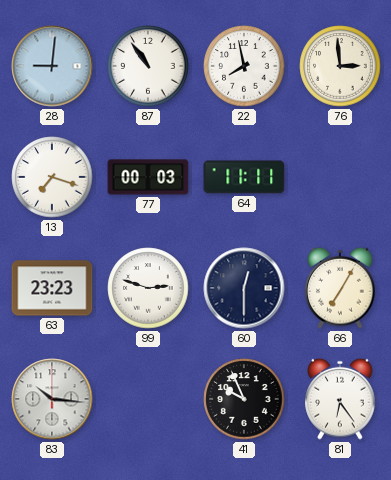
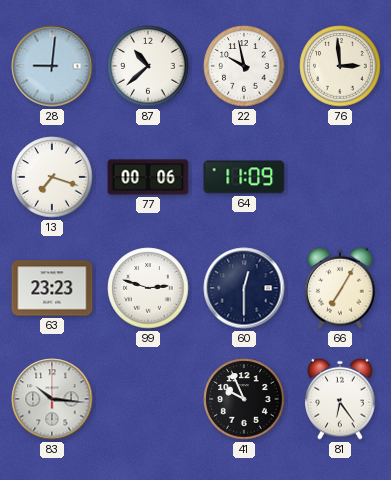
87: 10:54 -> 10:38
22: 7:58 -> 9:58
77: 00:03 -> 00:06
64: 11:11 -> 11:09
